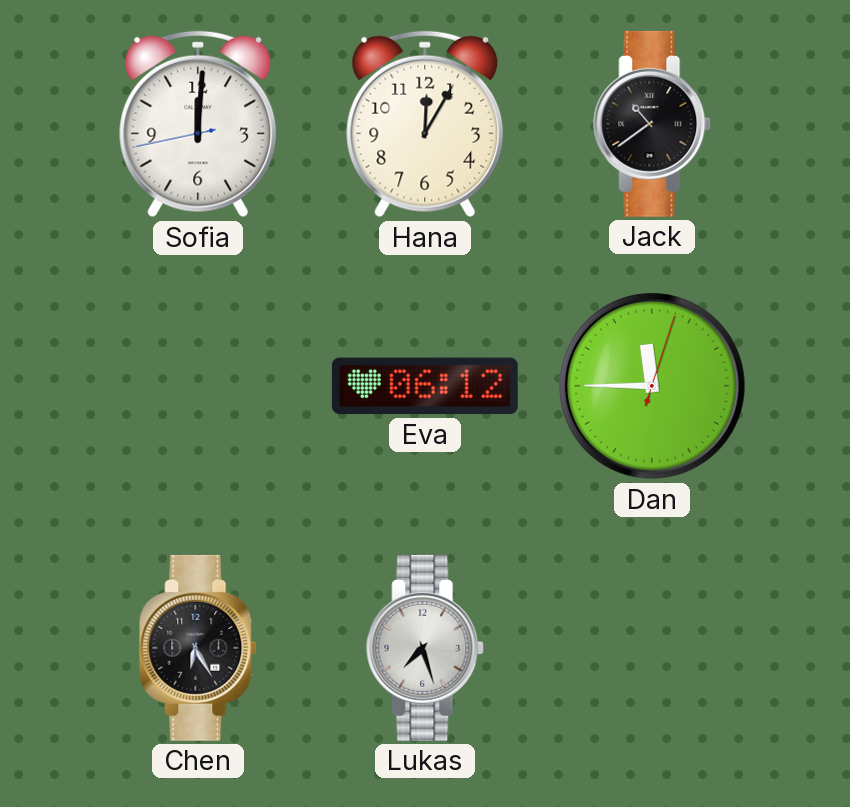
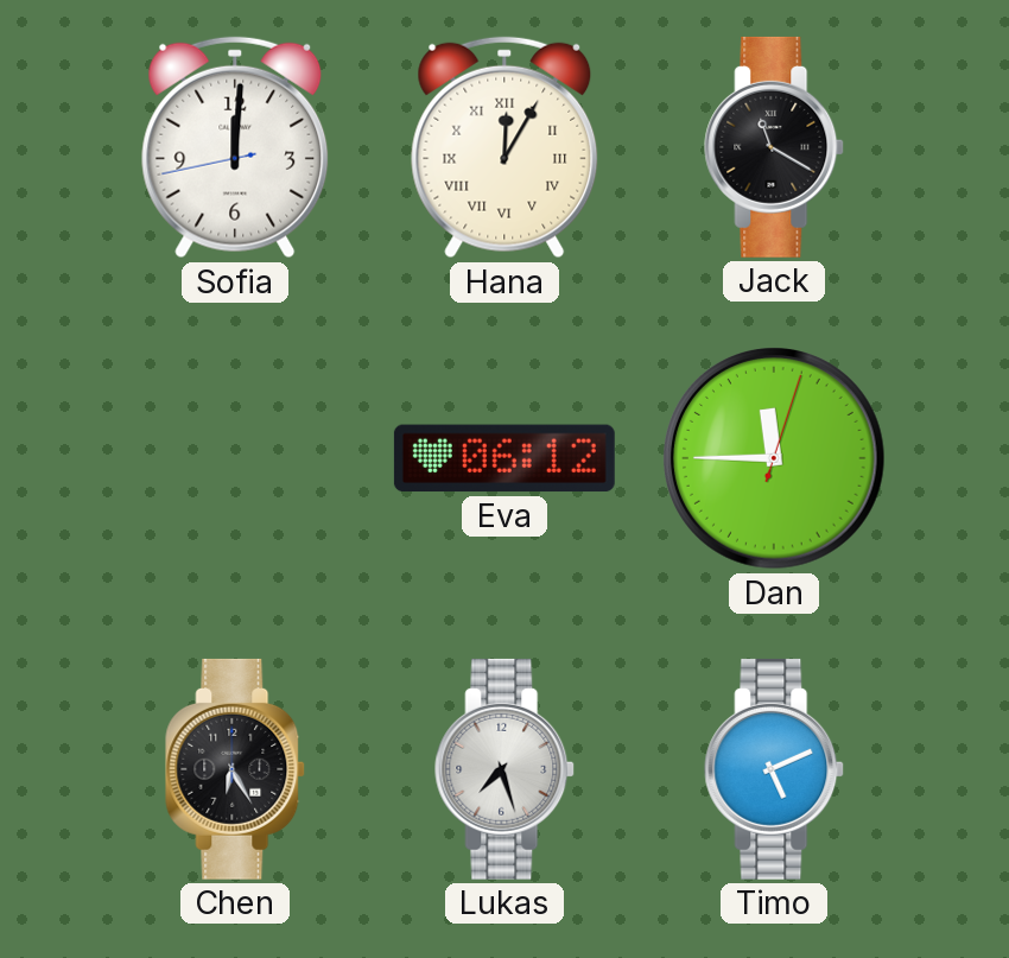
Hana numerals: Arabic -> Roman
Jack: 10:39 -> 11:20
Timo: none -> 5:11
